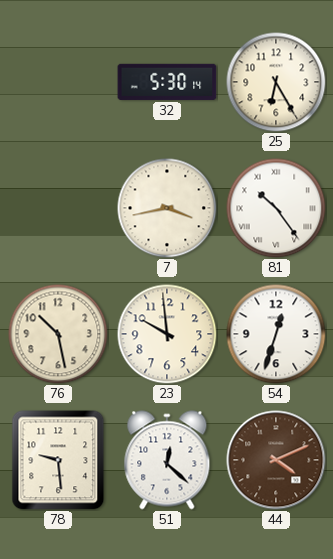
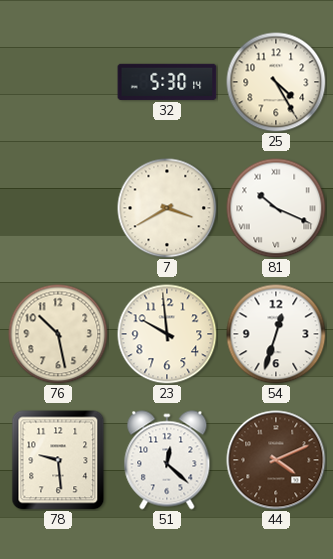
25: 6:25 -> 4:25
7: 3:43 -> 3:40
81: 10:24 -> 10:19
